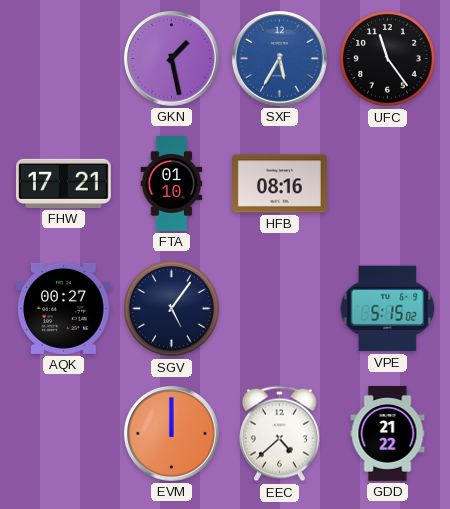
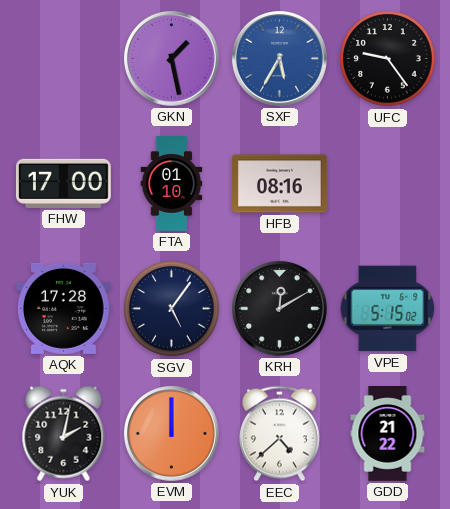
UFC: 11:24 -> 9:24
FHW: 17:21 -> 17:00
AQK: 00:27 -> 17:28
KRH: none -> 12:10
YUK: none -> 2:02
